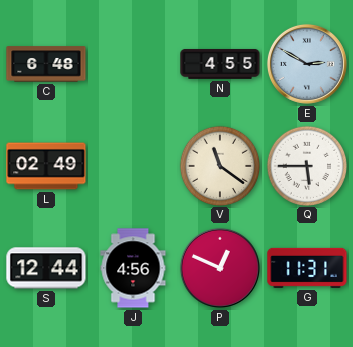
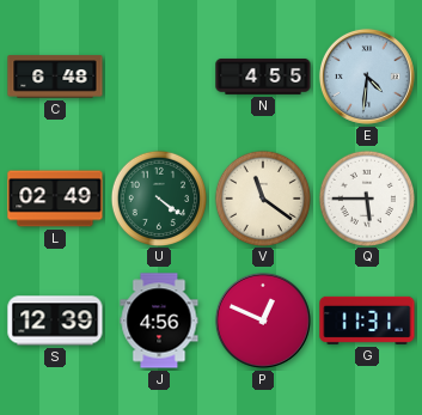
E: 2:50 -> 4:31
U: none -> 4:21
S: 12:44 -> 12:39
